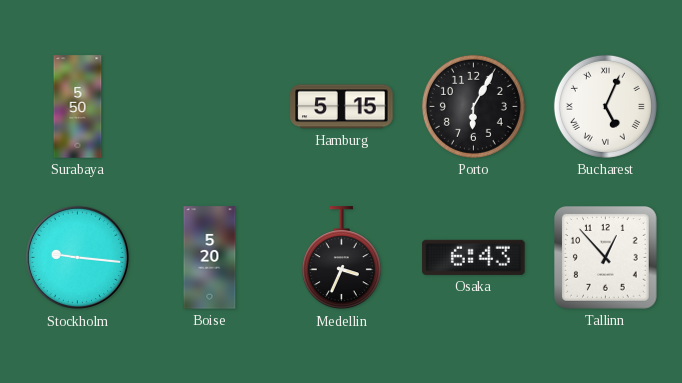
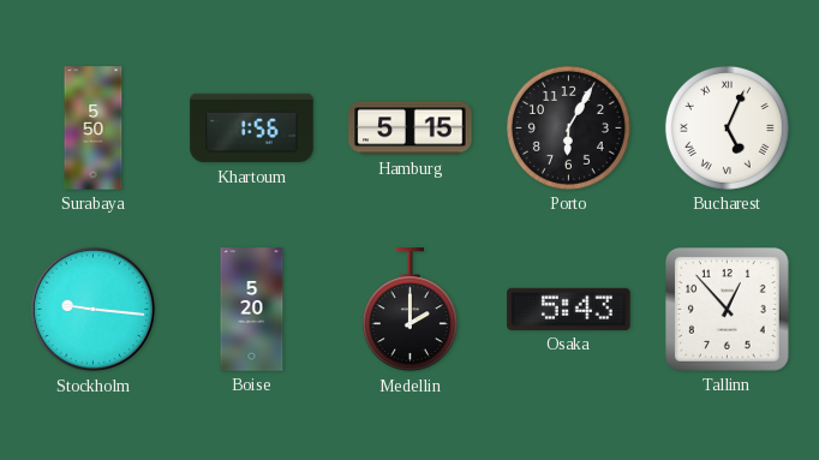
Khartoum: none -> 1:56
Medellin: 3:34 -> 2:00
Osaka: 6:43 -> 5:43
